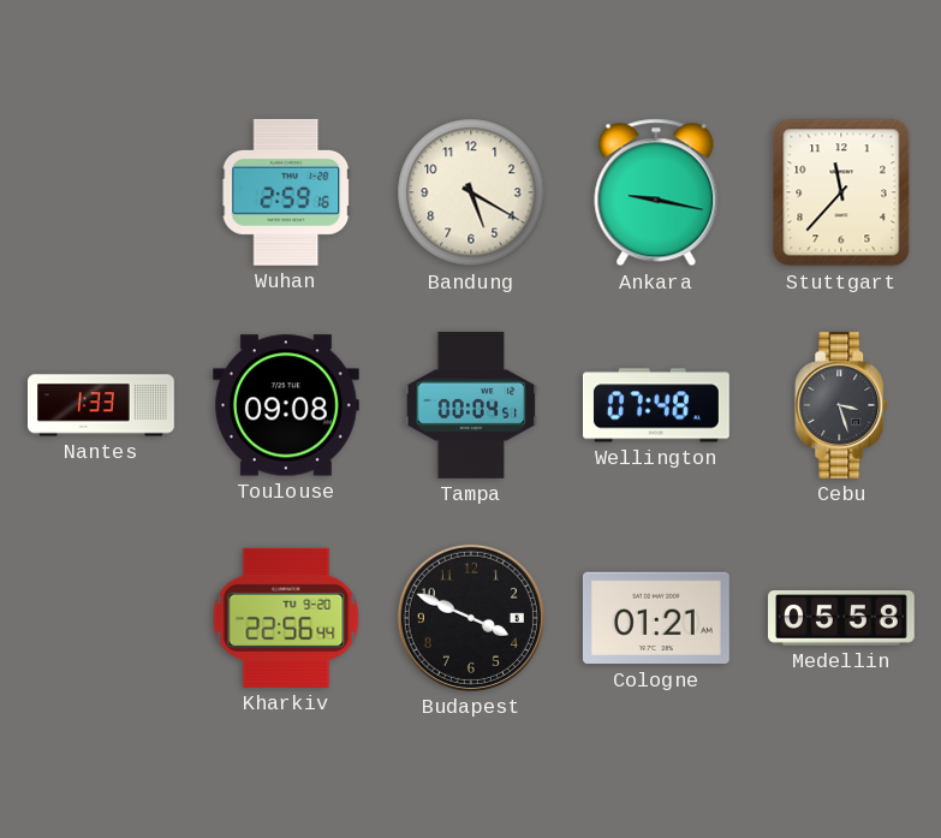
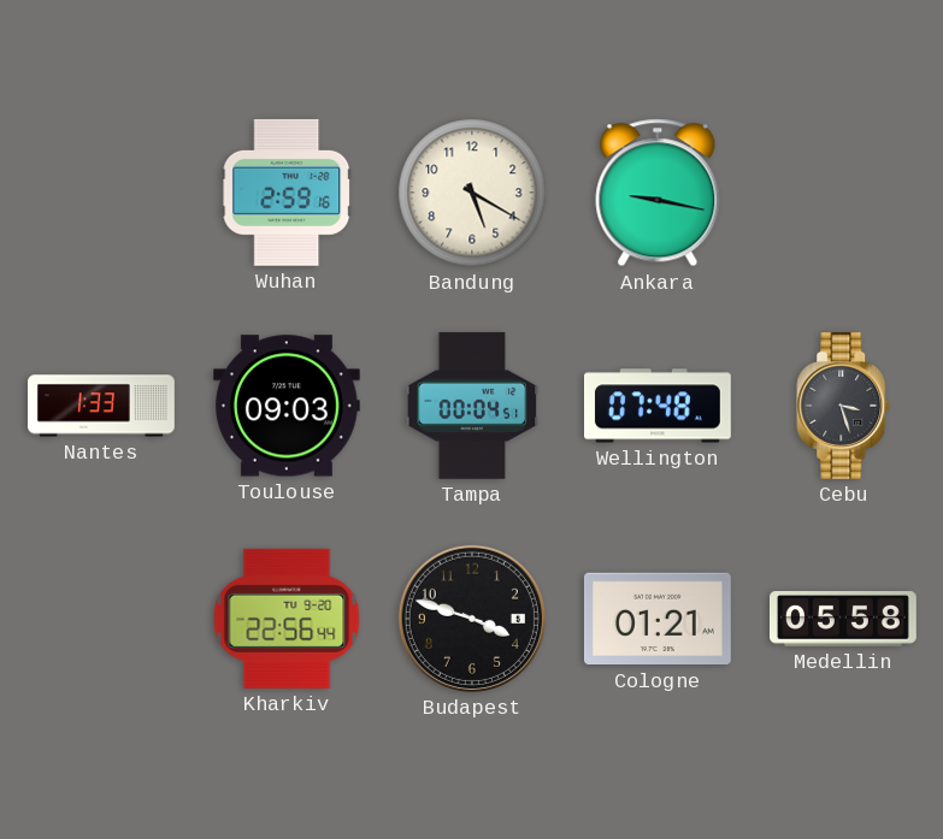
Stuttgart: 11:37 -> none
Toulouse: 09:08 -> 09:03
Budapest: 3:49 -> 3:48
